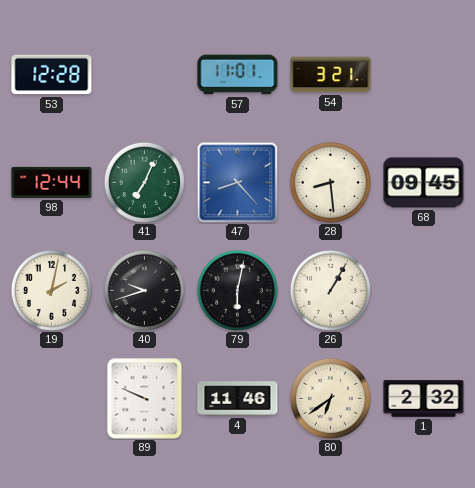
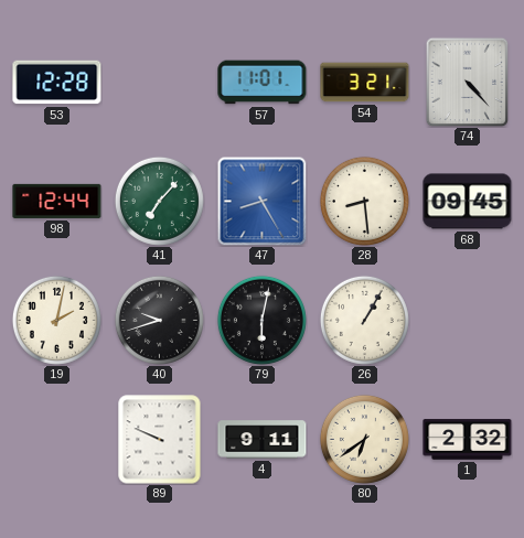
74: none -> 4:23
41: 7:04 -> 7:07
47: 8:23 -> 8:25
4: 11:46 -> 9:11
